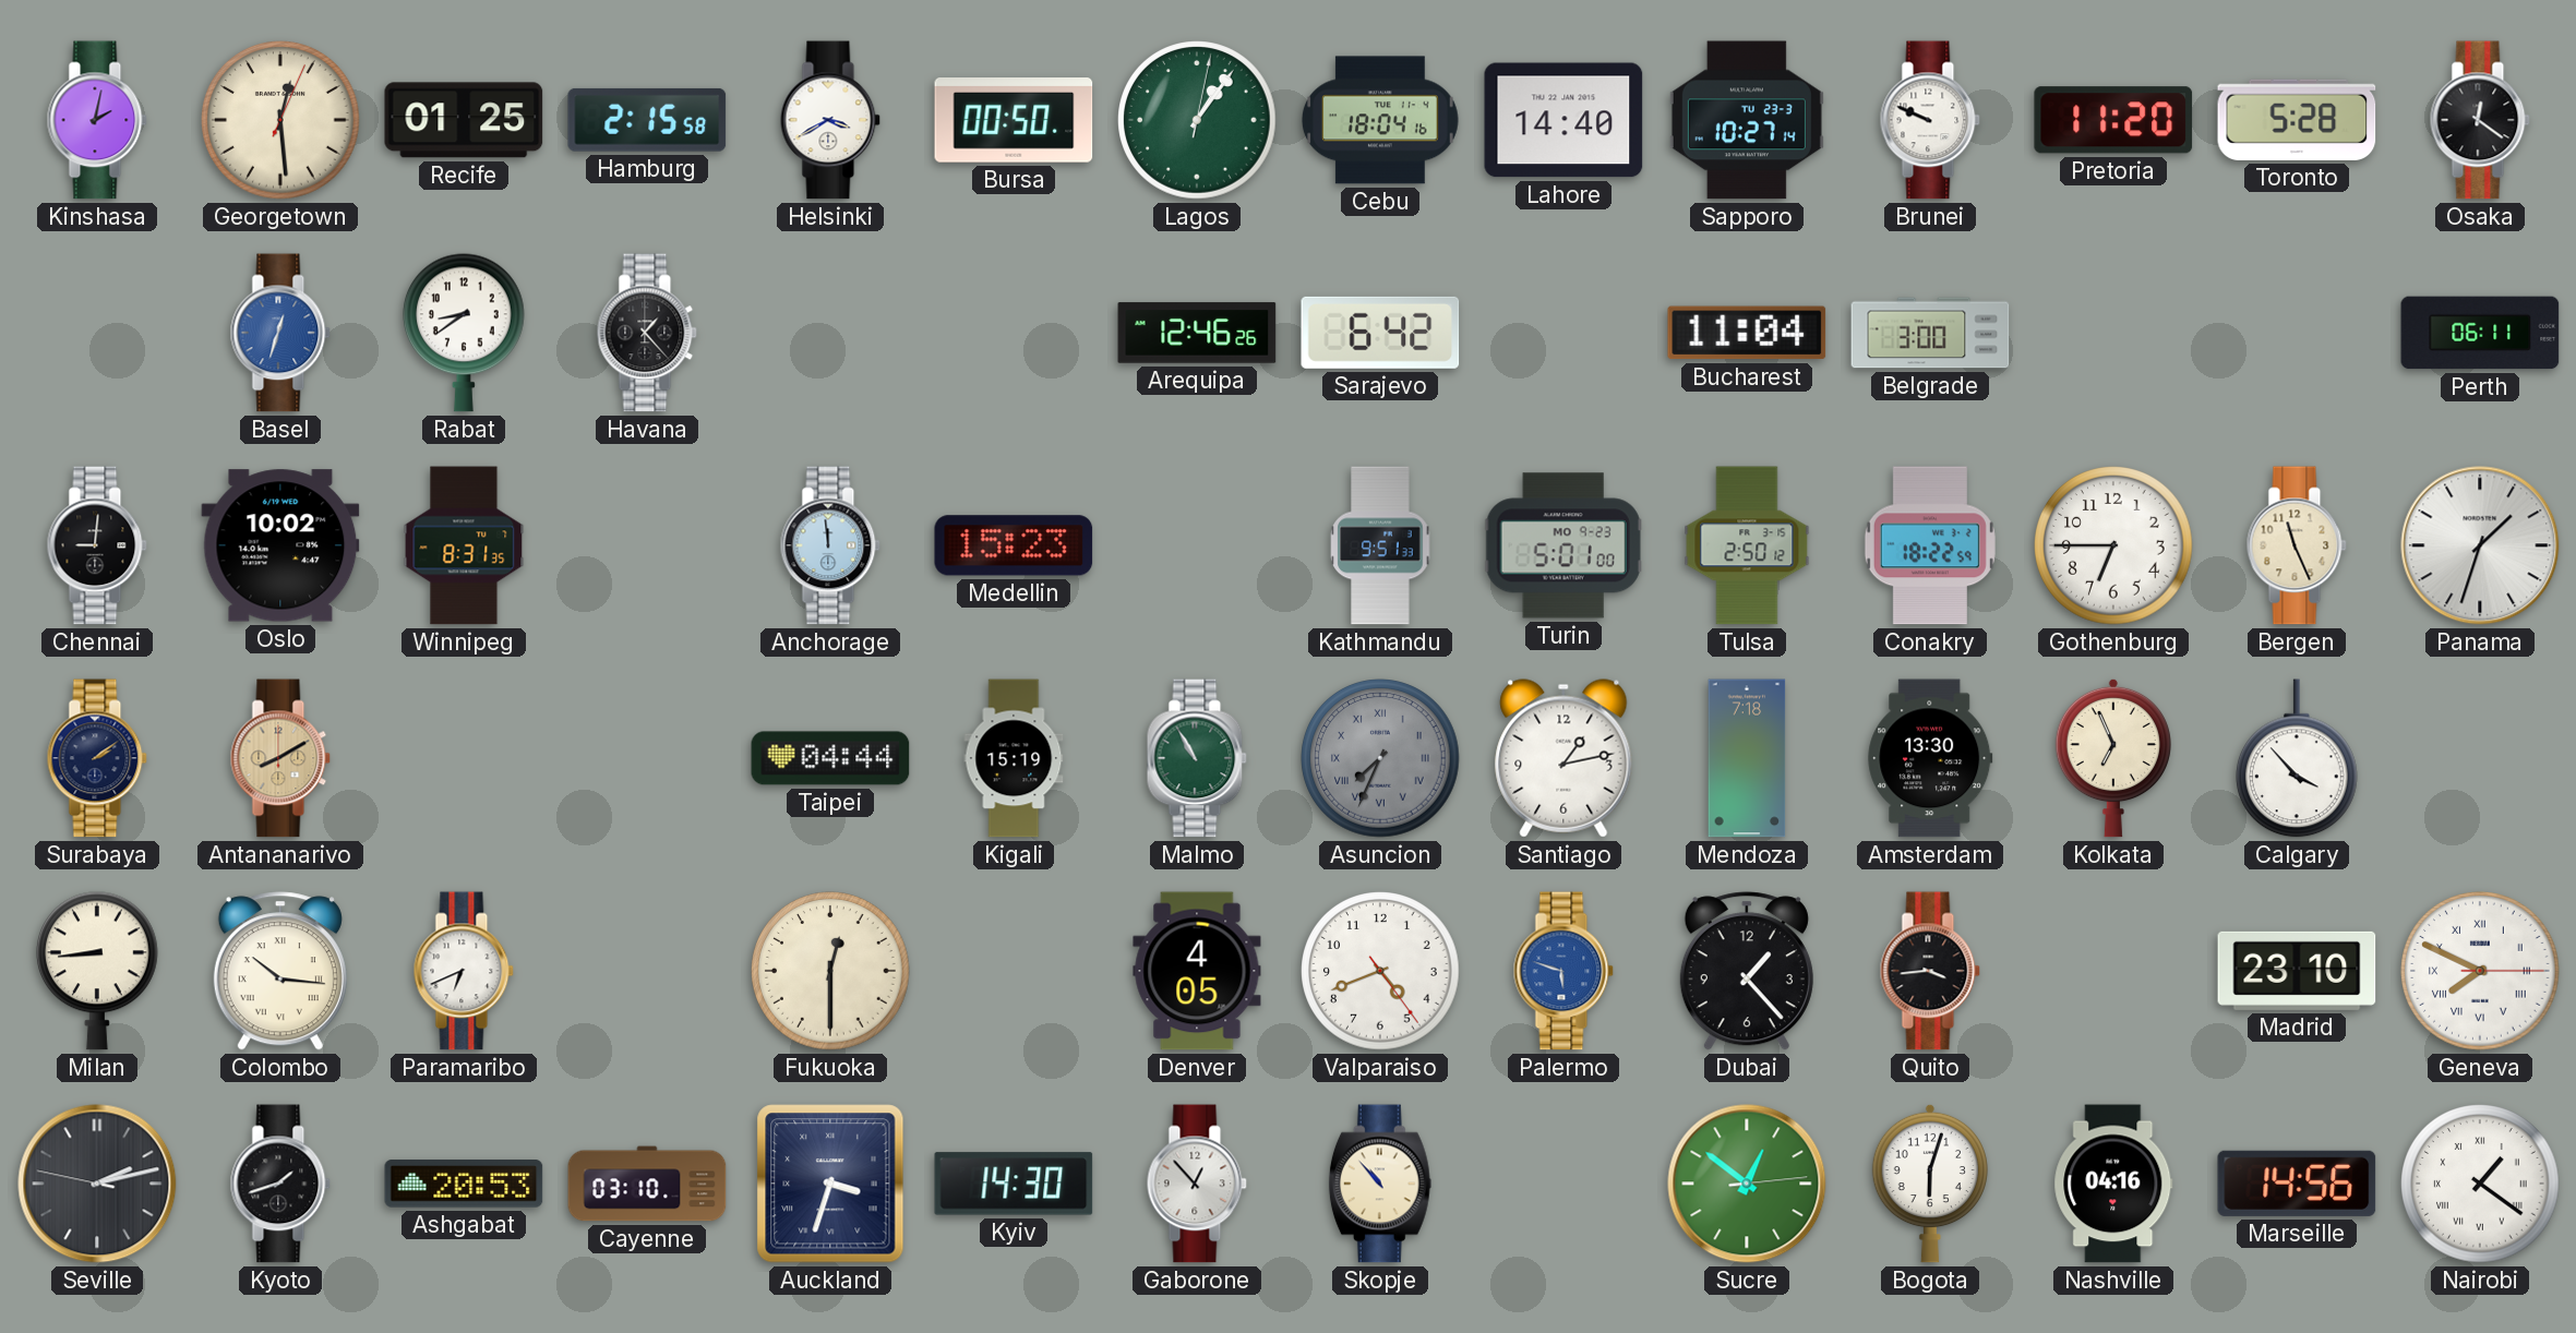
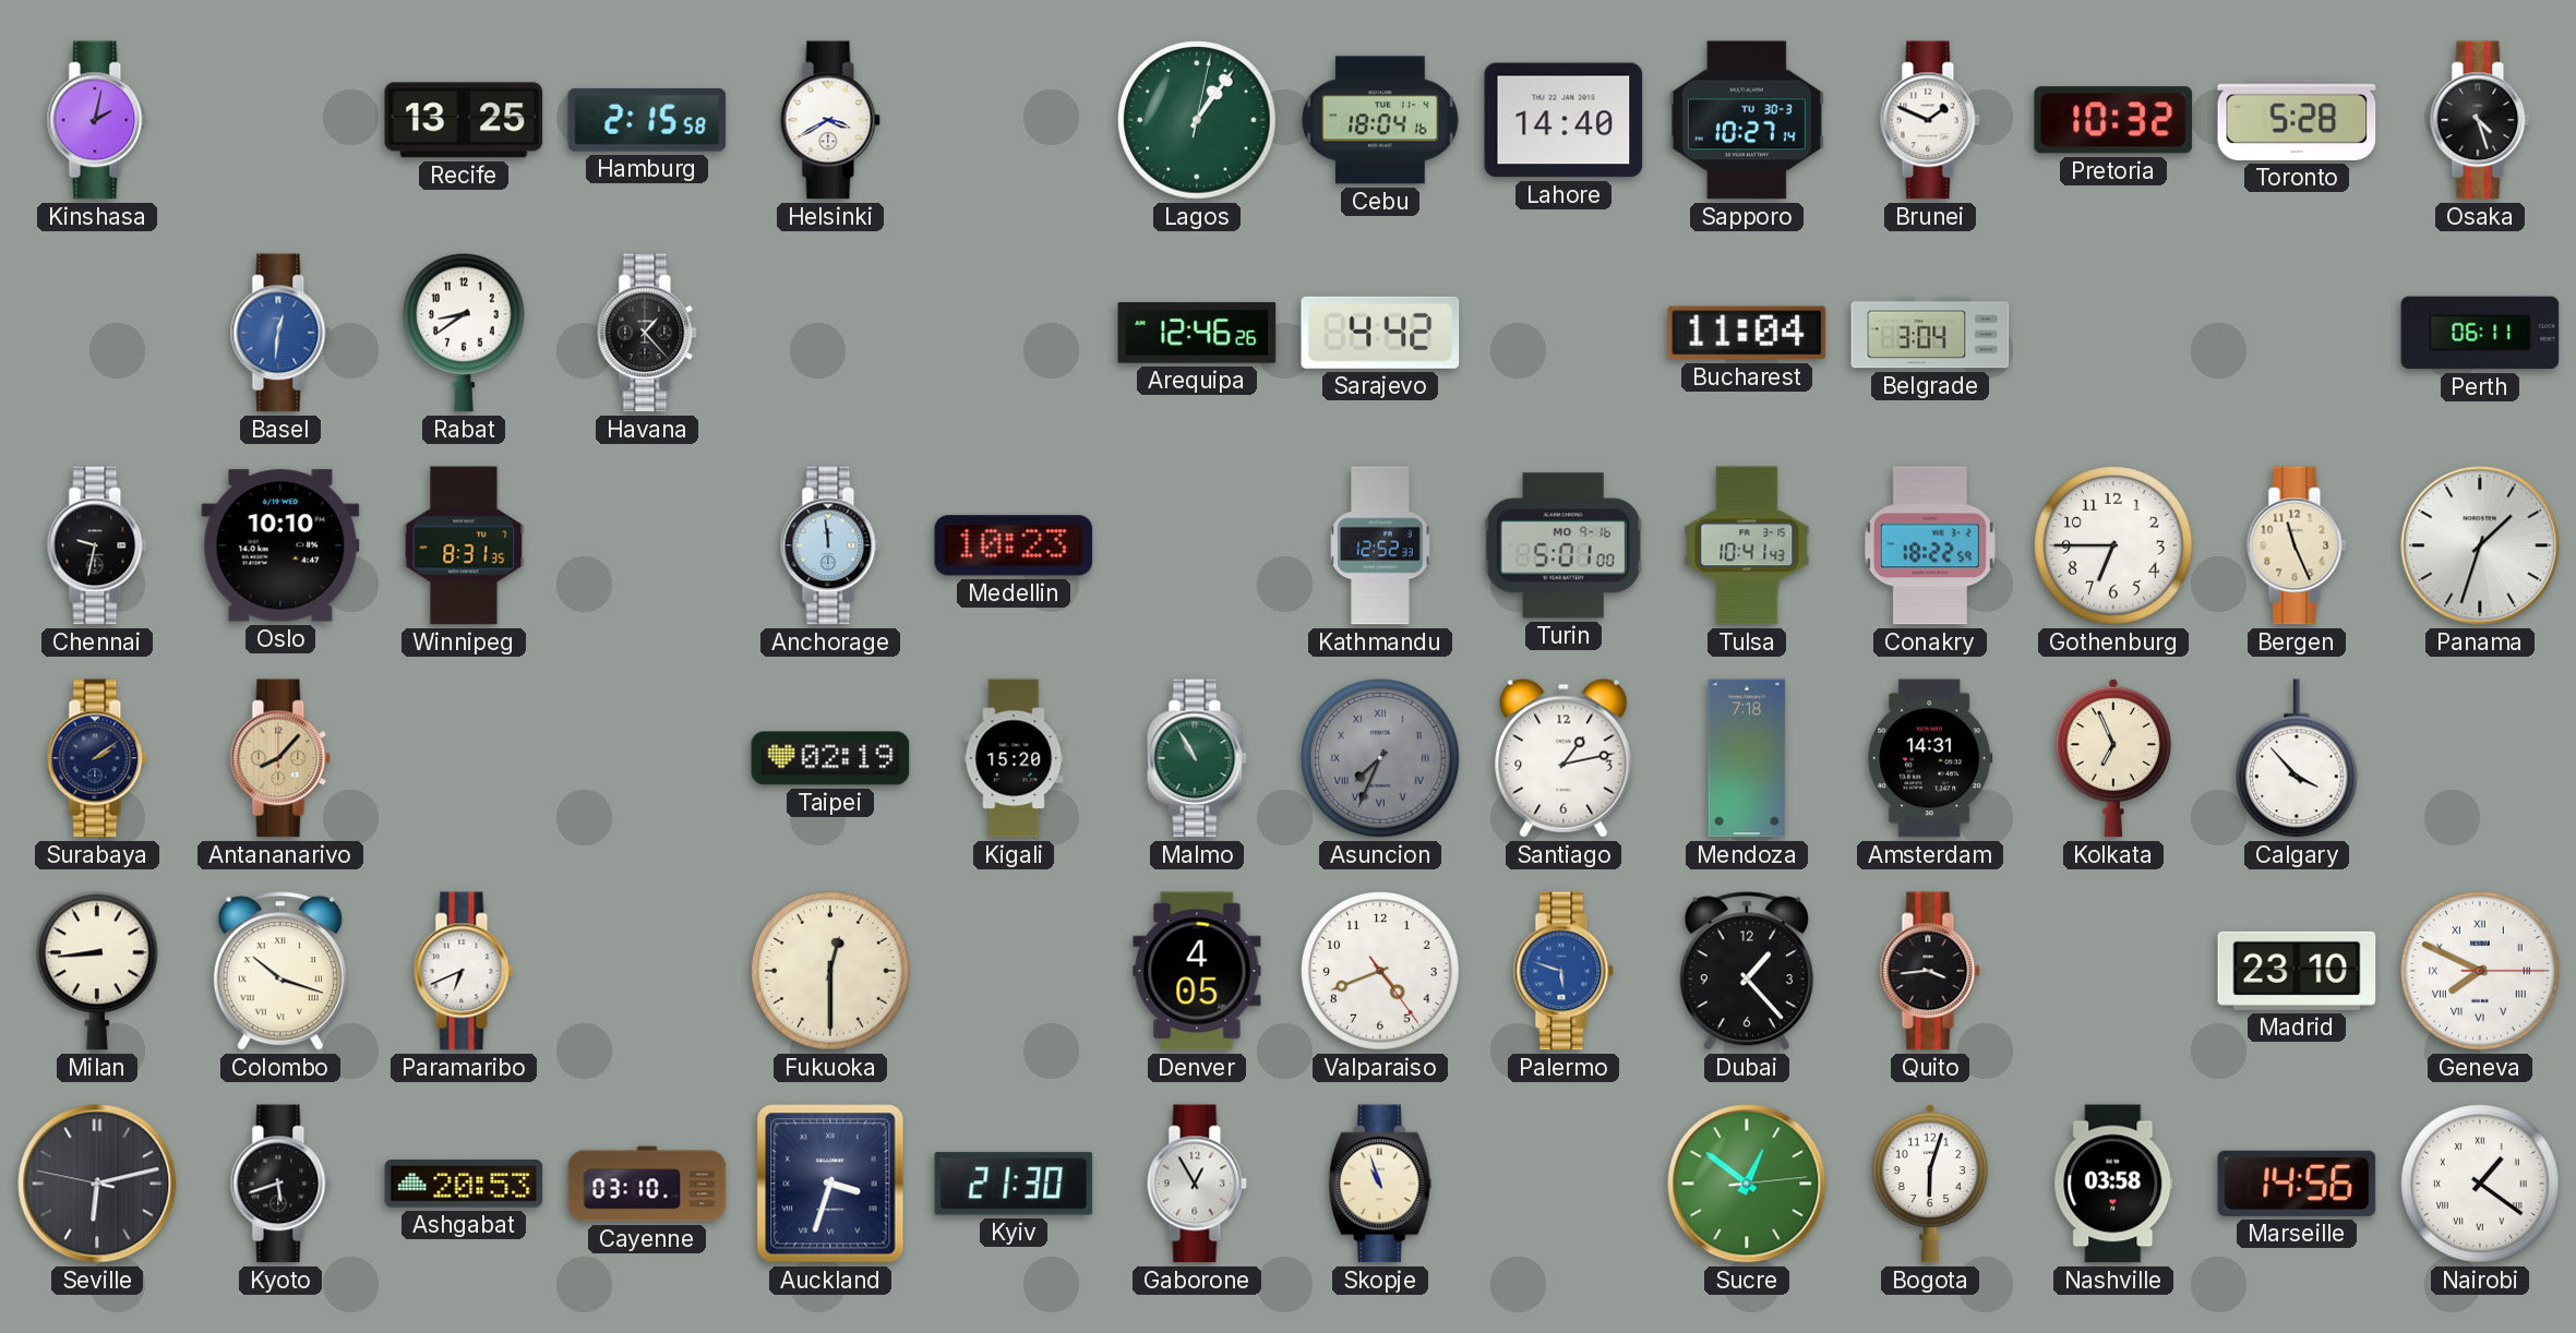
Georgetown: 12:29 -> none
Recife: 01:25 -> 13:25
Bursa: 00:50 -> none
Sapporo date: TU 23-3 -> TU 30-3
Brunei: 9:49 -> 1:49
Pretoria: 11:20 -> 10:32
Osaka: 12:21 -> 4:27
Basel: 12:33 -> 12:31
Sarajevo: 6:42 -> 4:42
Belgrade: 3:00 -> 3:04
Chennai: 9:01 -> 9:32
Oslo: 10:02 -> 10:10
Medellin: 15:23 -> 10:23
Kathmandu: 9:51 -> 12:52
Turin date: MO 9-23 -> MO 9-16
Tulsa: 2:50 -> 10:41
Antananarivo: 8:10 -> 8:07
Taipei: 04:44 -> 02:19
Kigali: 15:19 -> 15:20
Amsterdam: 13:30 -> 14:31
Colombo: 10:16 -> 10:18
Seville: 2:12 -> 6:12
Kyoto: 1:42 -> 5:42
Kyiv: 14:30 -> 21:30
Gaborone: 12:53 -> 12:55
Skopje: 10:53 -> 10:57
Nashville: 04:16 -> 03:58
